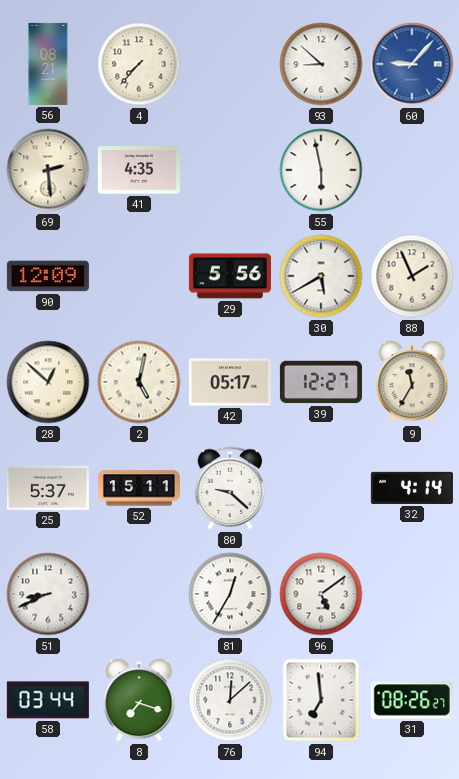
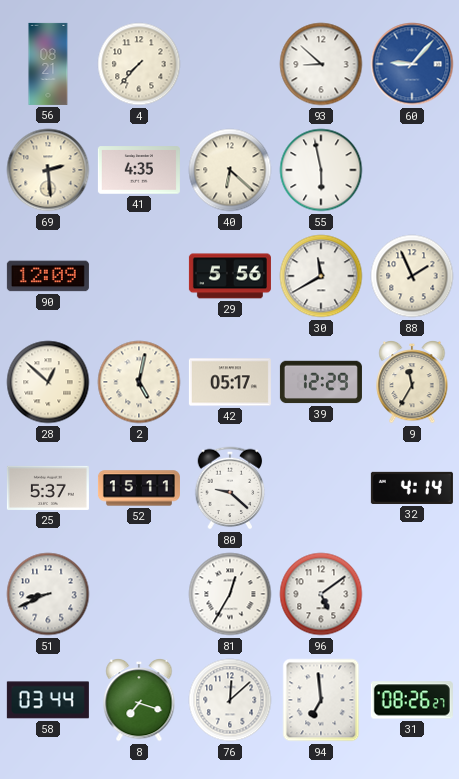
40: none -> 6:22
30: 5:40 -> 11:40
39: 12:27 -> 12:29
